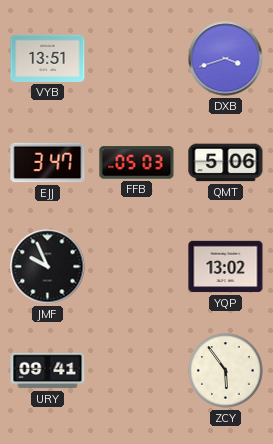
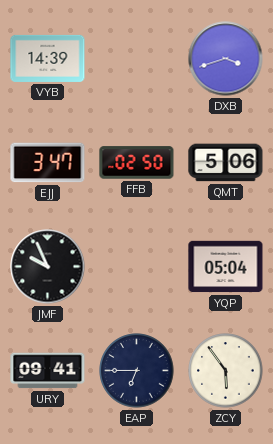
VYB: 13:51 -> 14:39
FFB: 05:03 -> 02:50
YQP: 13:02 -> 05:04
EAP: none -> 6:45
